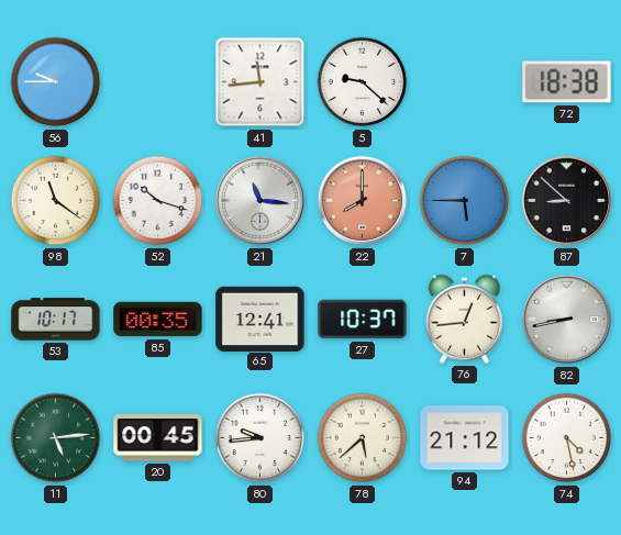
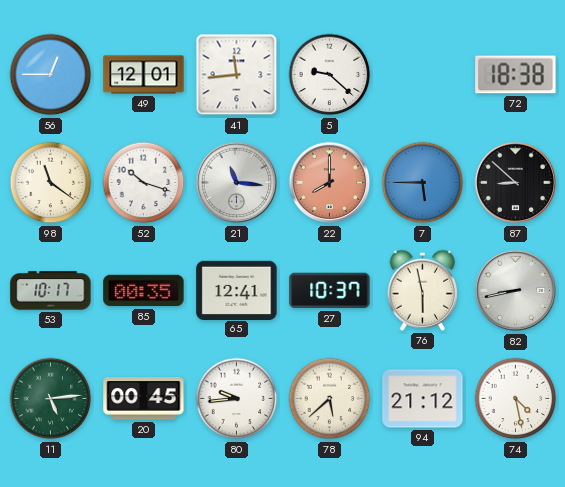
56: 9:45 -> 12:45
49: none -> 12:01
76: 12:44 -> 5:58
